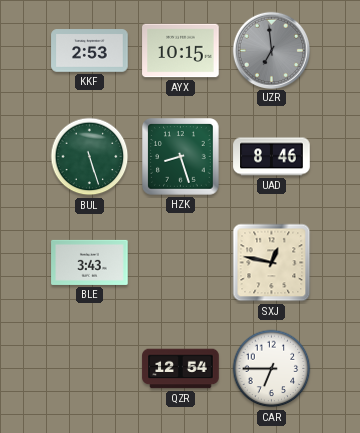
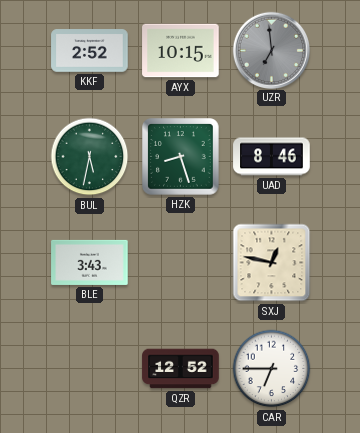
KKF: 2:53 -> 2:52
BUL: 5:27 -> 5:32
QZR: 12:54 -> 12:52
